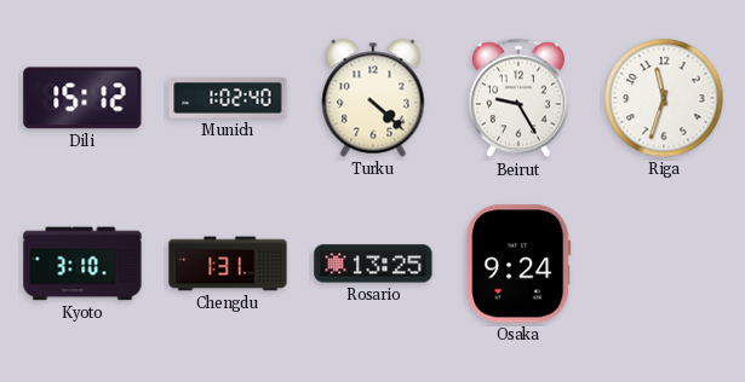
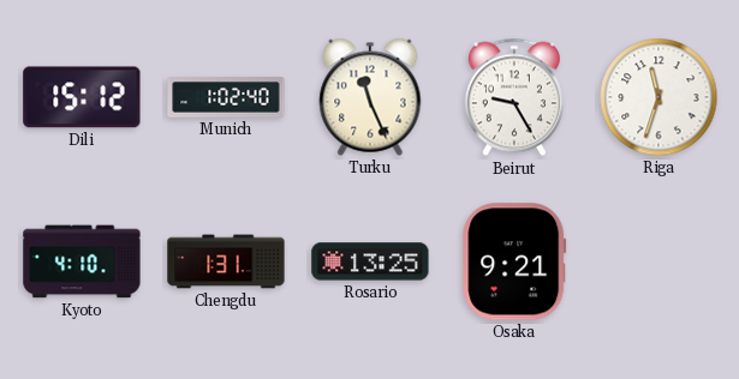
Turku: 4:22 -> 11:26
Kyoto: 3:10 -> 4:10
Osaka: 9:24 -> 9:21
